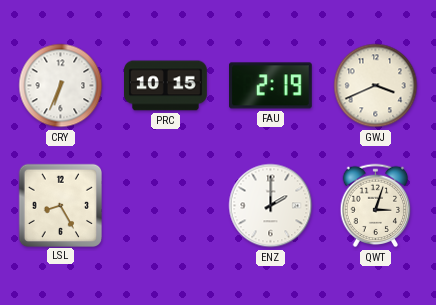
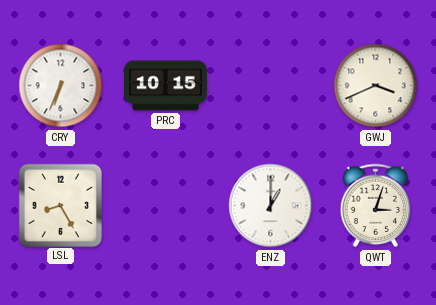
FAU: 2:19 -> none
ENZ: 2:00 -> 1:00
